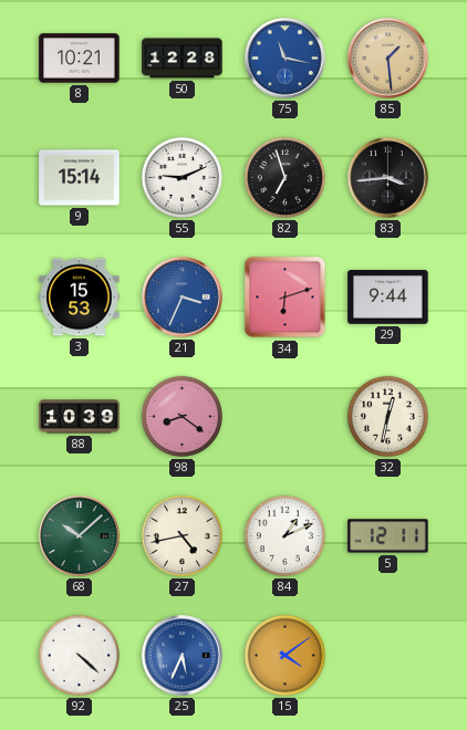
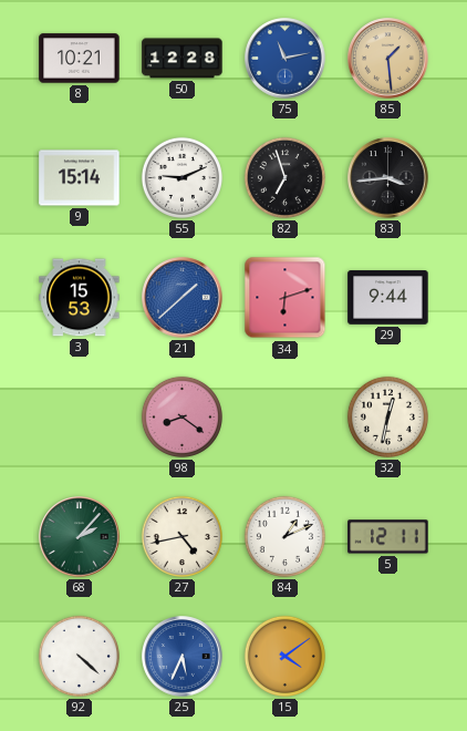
75: 11:17 -> 11:13
21: 3:34 -> 1:38
88: 10:39 -> none
68: 10:08 -> 2:07
